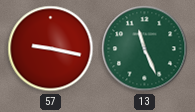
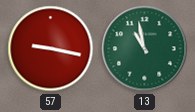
13: 11:26 -> 10:58
